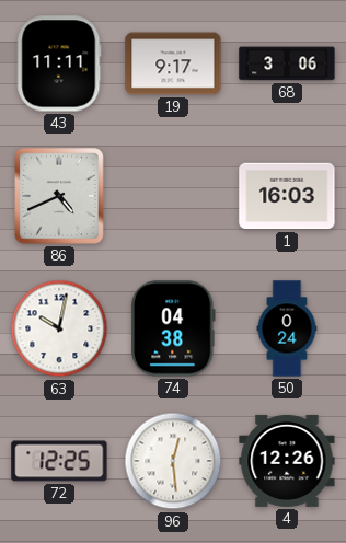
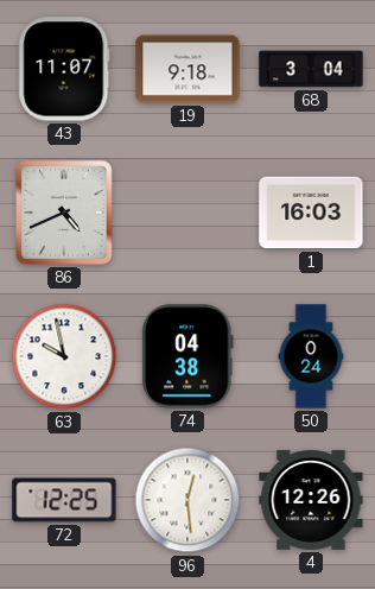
43: 11:11 -> 11:07
19: 9:17 -> 9:18
68: 3:06 -> 3:04
63: 10:02 -> 9:58
